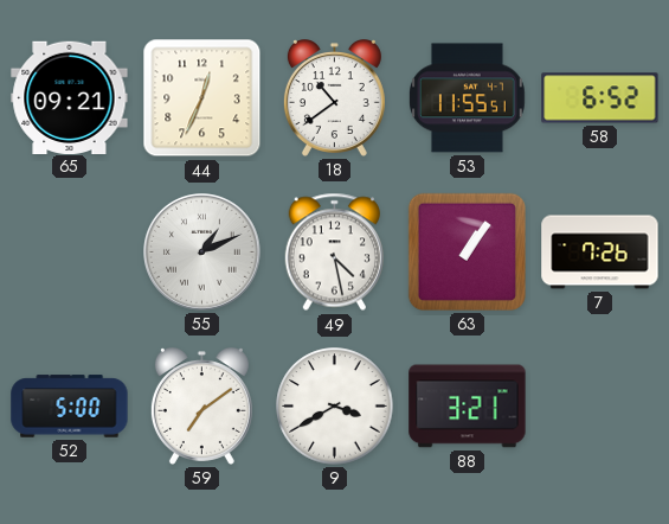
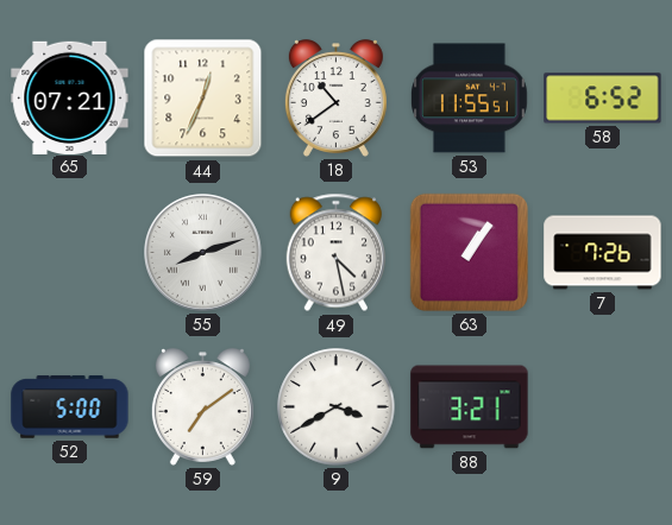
65: 09:21 -> 07:21
55: 1:11 -> 8:12
